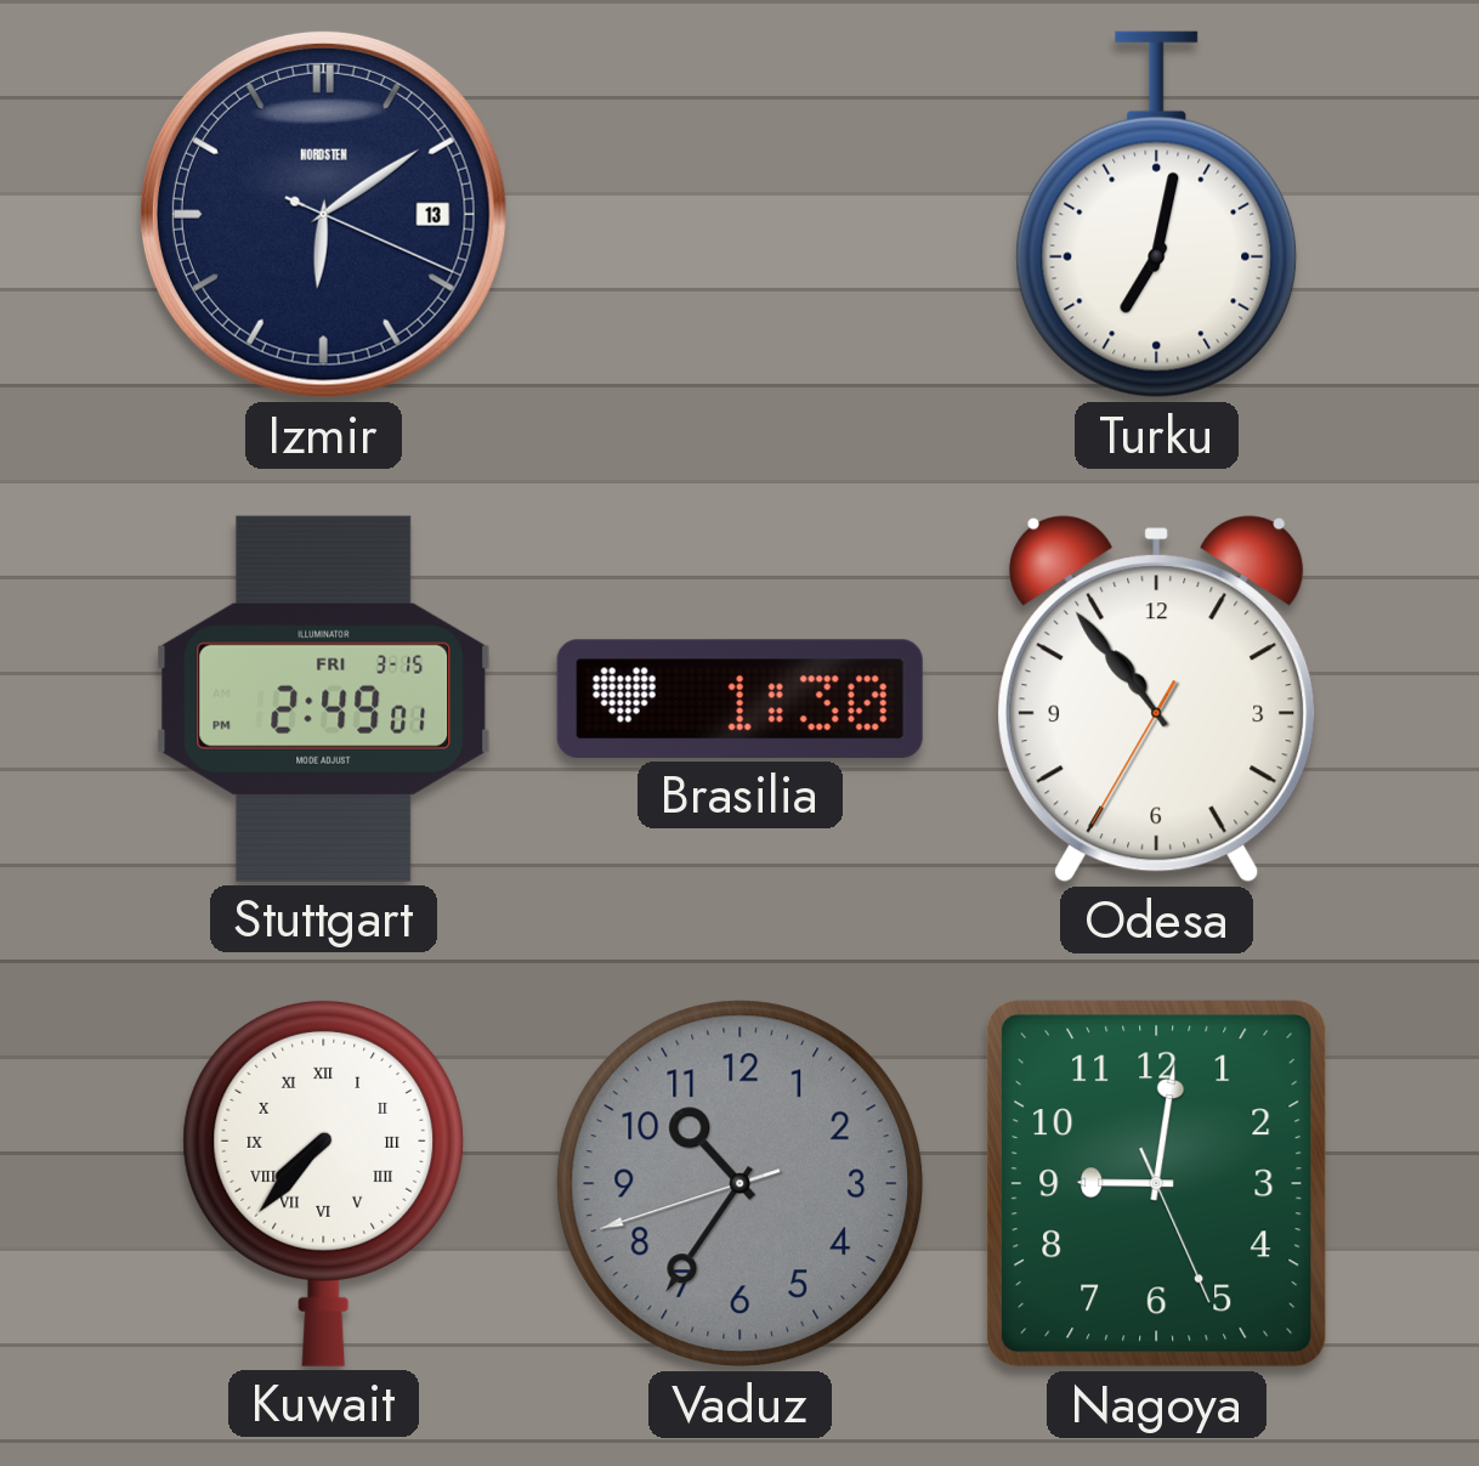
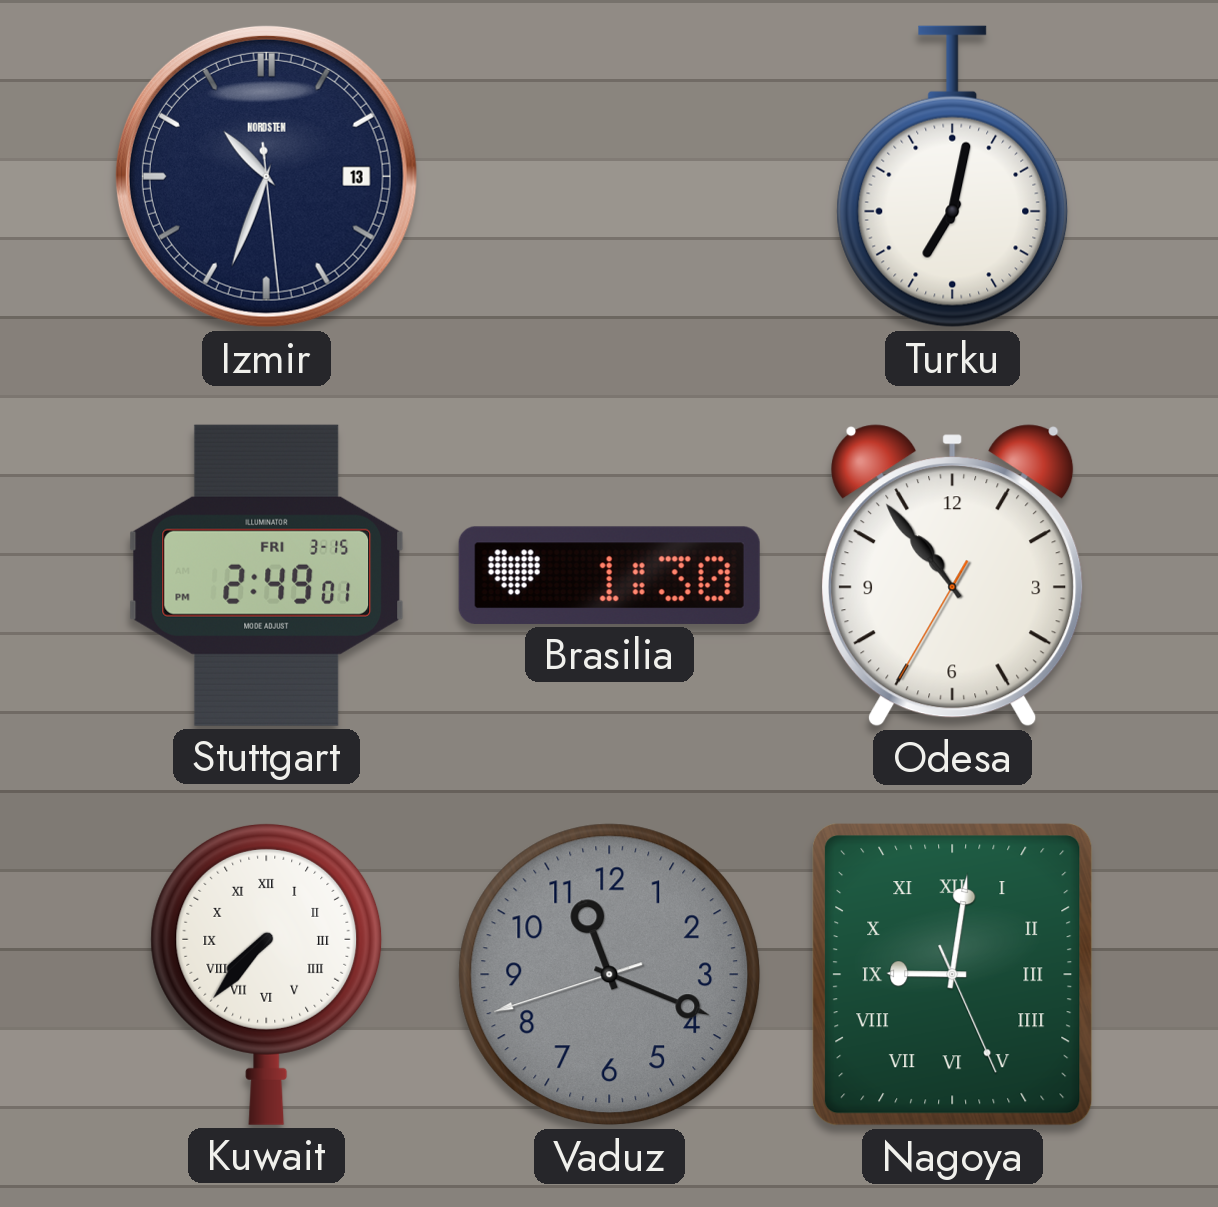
Izmir: 6:09 -> 10:33
Vaduz: 10:35 -> 11:18
Nagoya numerals: Arabic -> Roman
